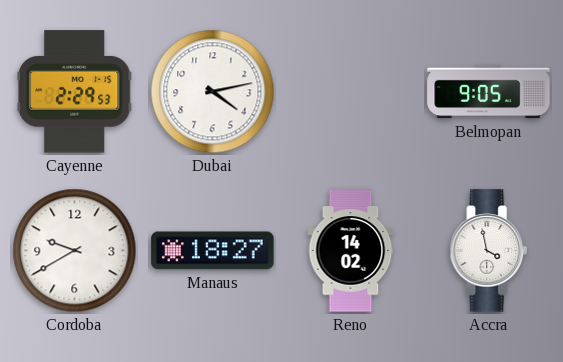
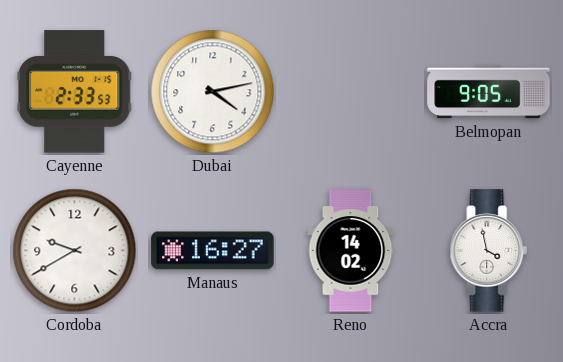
Cayenne: 2:29 -> 2:33
Manaus: 18:27 -> 16:27
